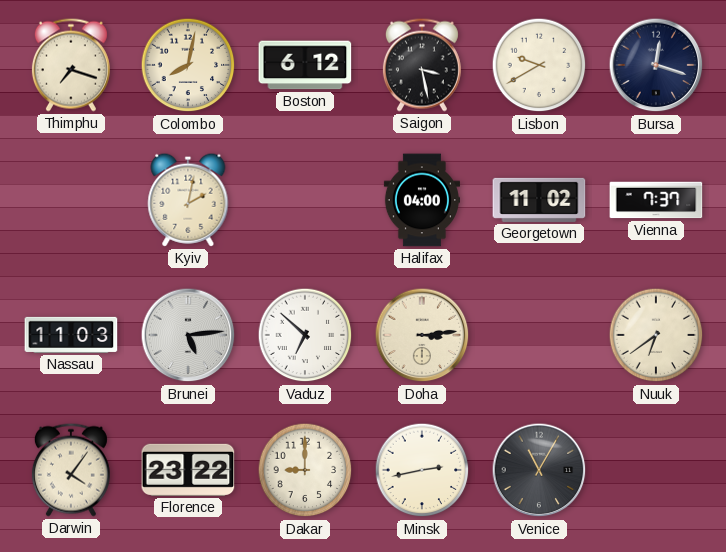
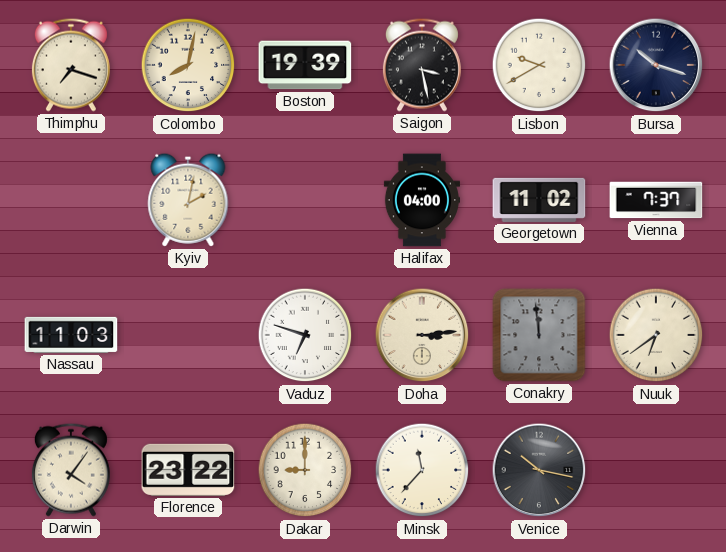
Boston: 6:12 -> 19:39
Bursa: 12:18 -> 10:18
Brunei: 5:14 -> none
Vaduz: 6:52 -> 6:48
Conakry: none -> 11:59
Minsk: 2:43 -> 11:37
Venice: 11:05 -> 10:17
